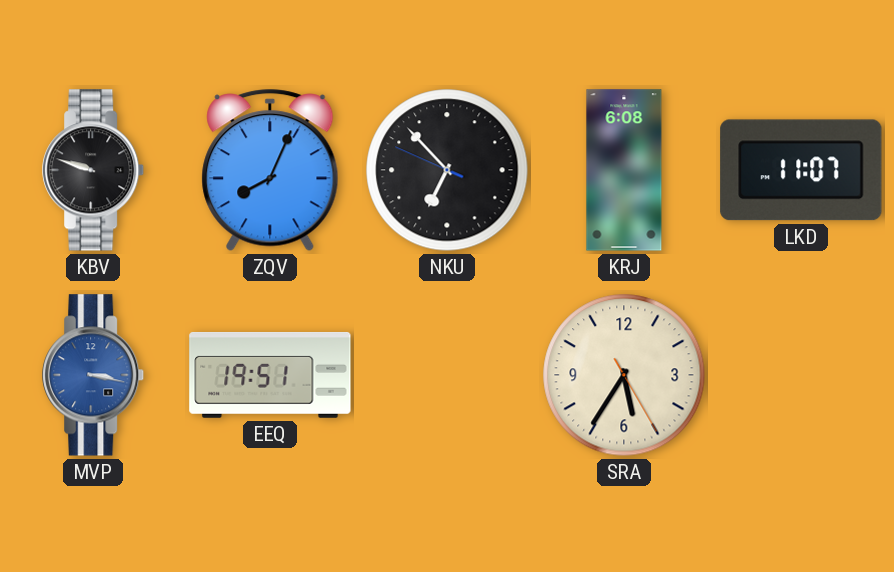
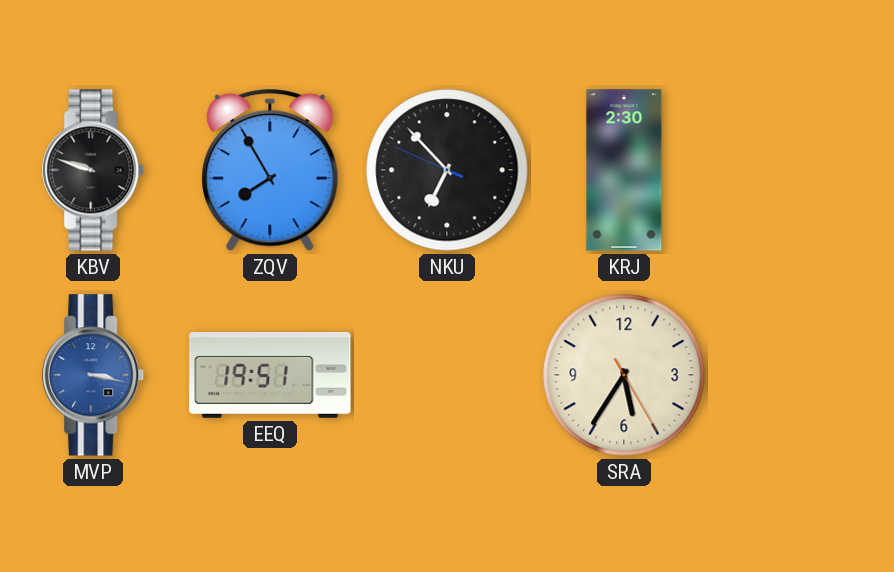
ZQV: 8:04 -> 7:55
KRJ: 6:08 -> 2:30
LKD: 11:07 -> none
